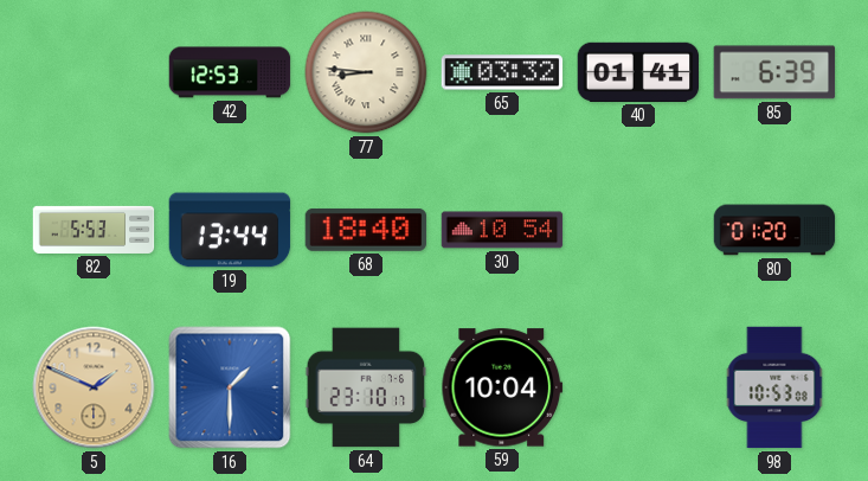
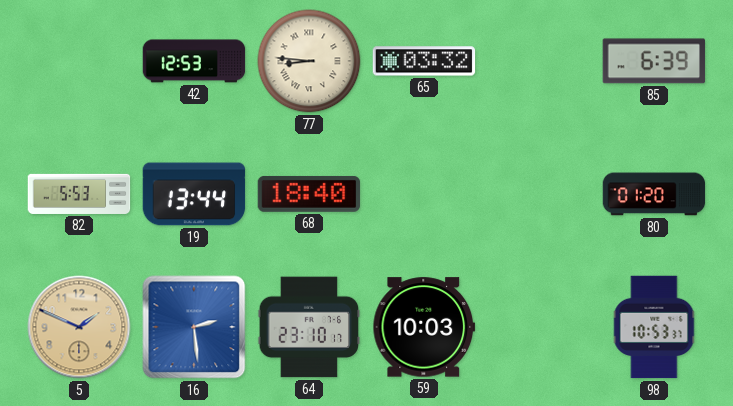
40: 01:41 -> none
30: 10:54 -> none
16: 1:30 -> 2:29
59: 10:04 -> 10:03
98: 10:53:08 -> 10:53:37
